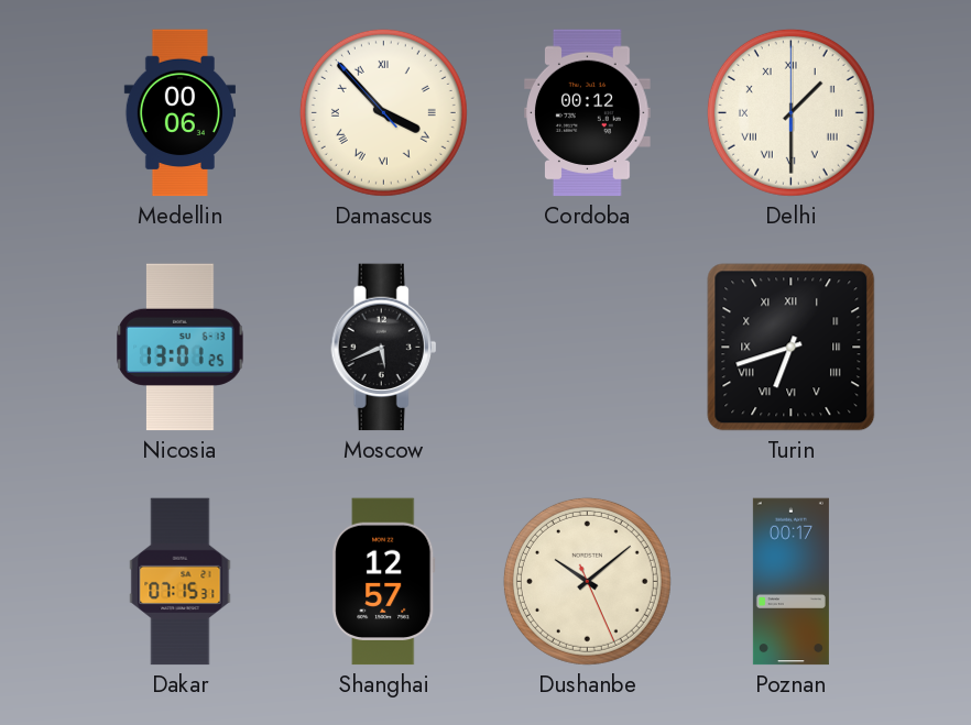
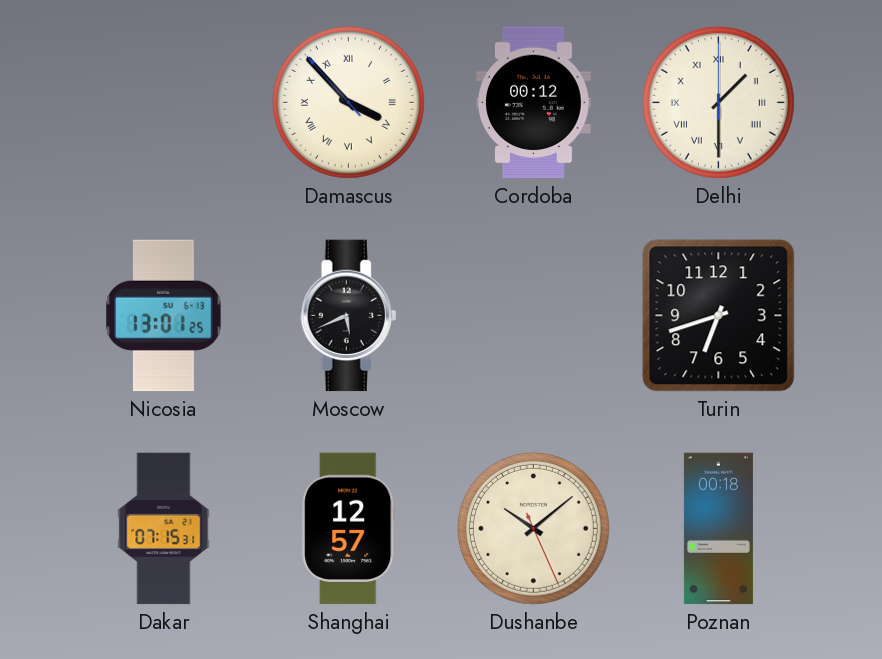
Medellin: 00:06 -> none
Turin numerals: Roman -> Arabic
Poznan: 00:17 -> 00:18
